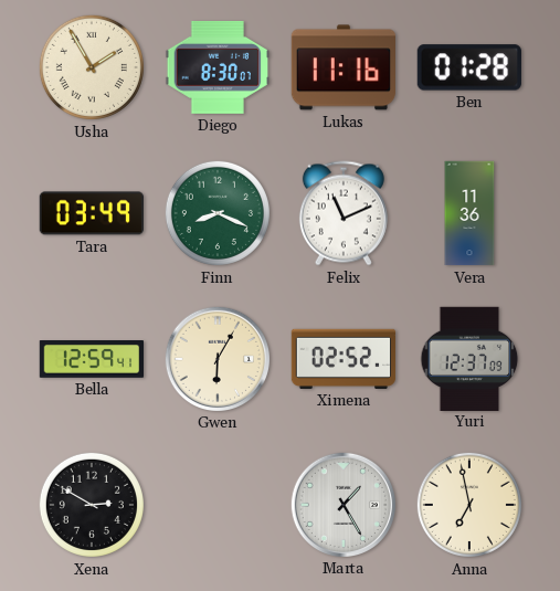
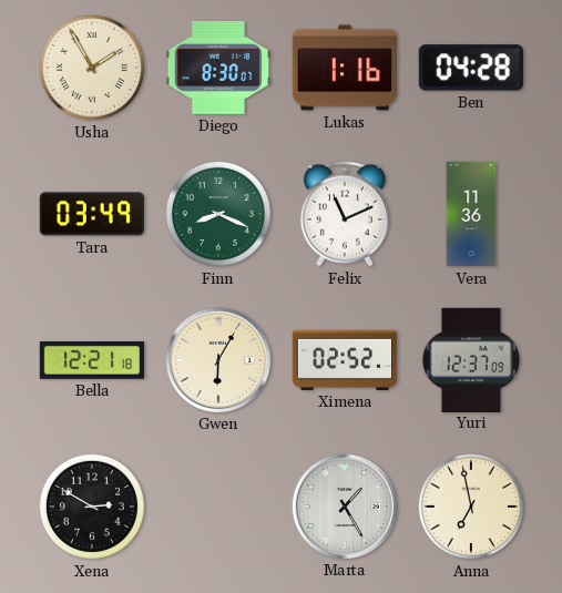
Lukas: 11:16 -> 1:16
Ben: 01:28 -> 04:28
Bella: 12:59 -> 12:21
